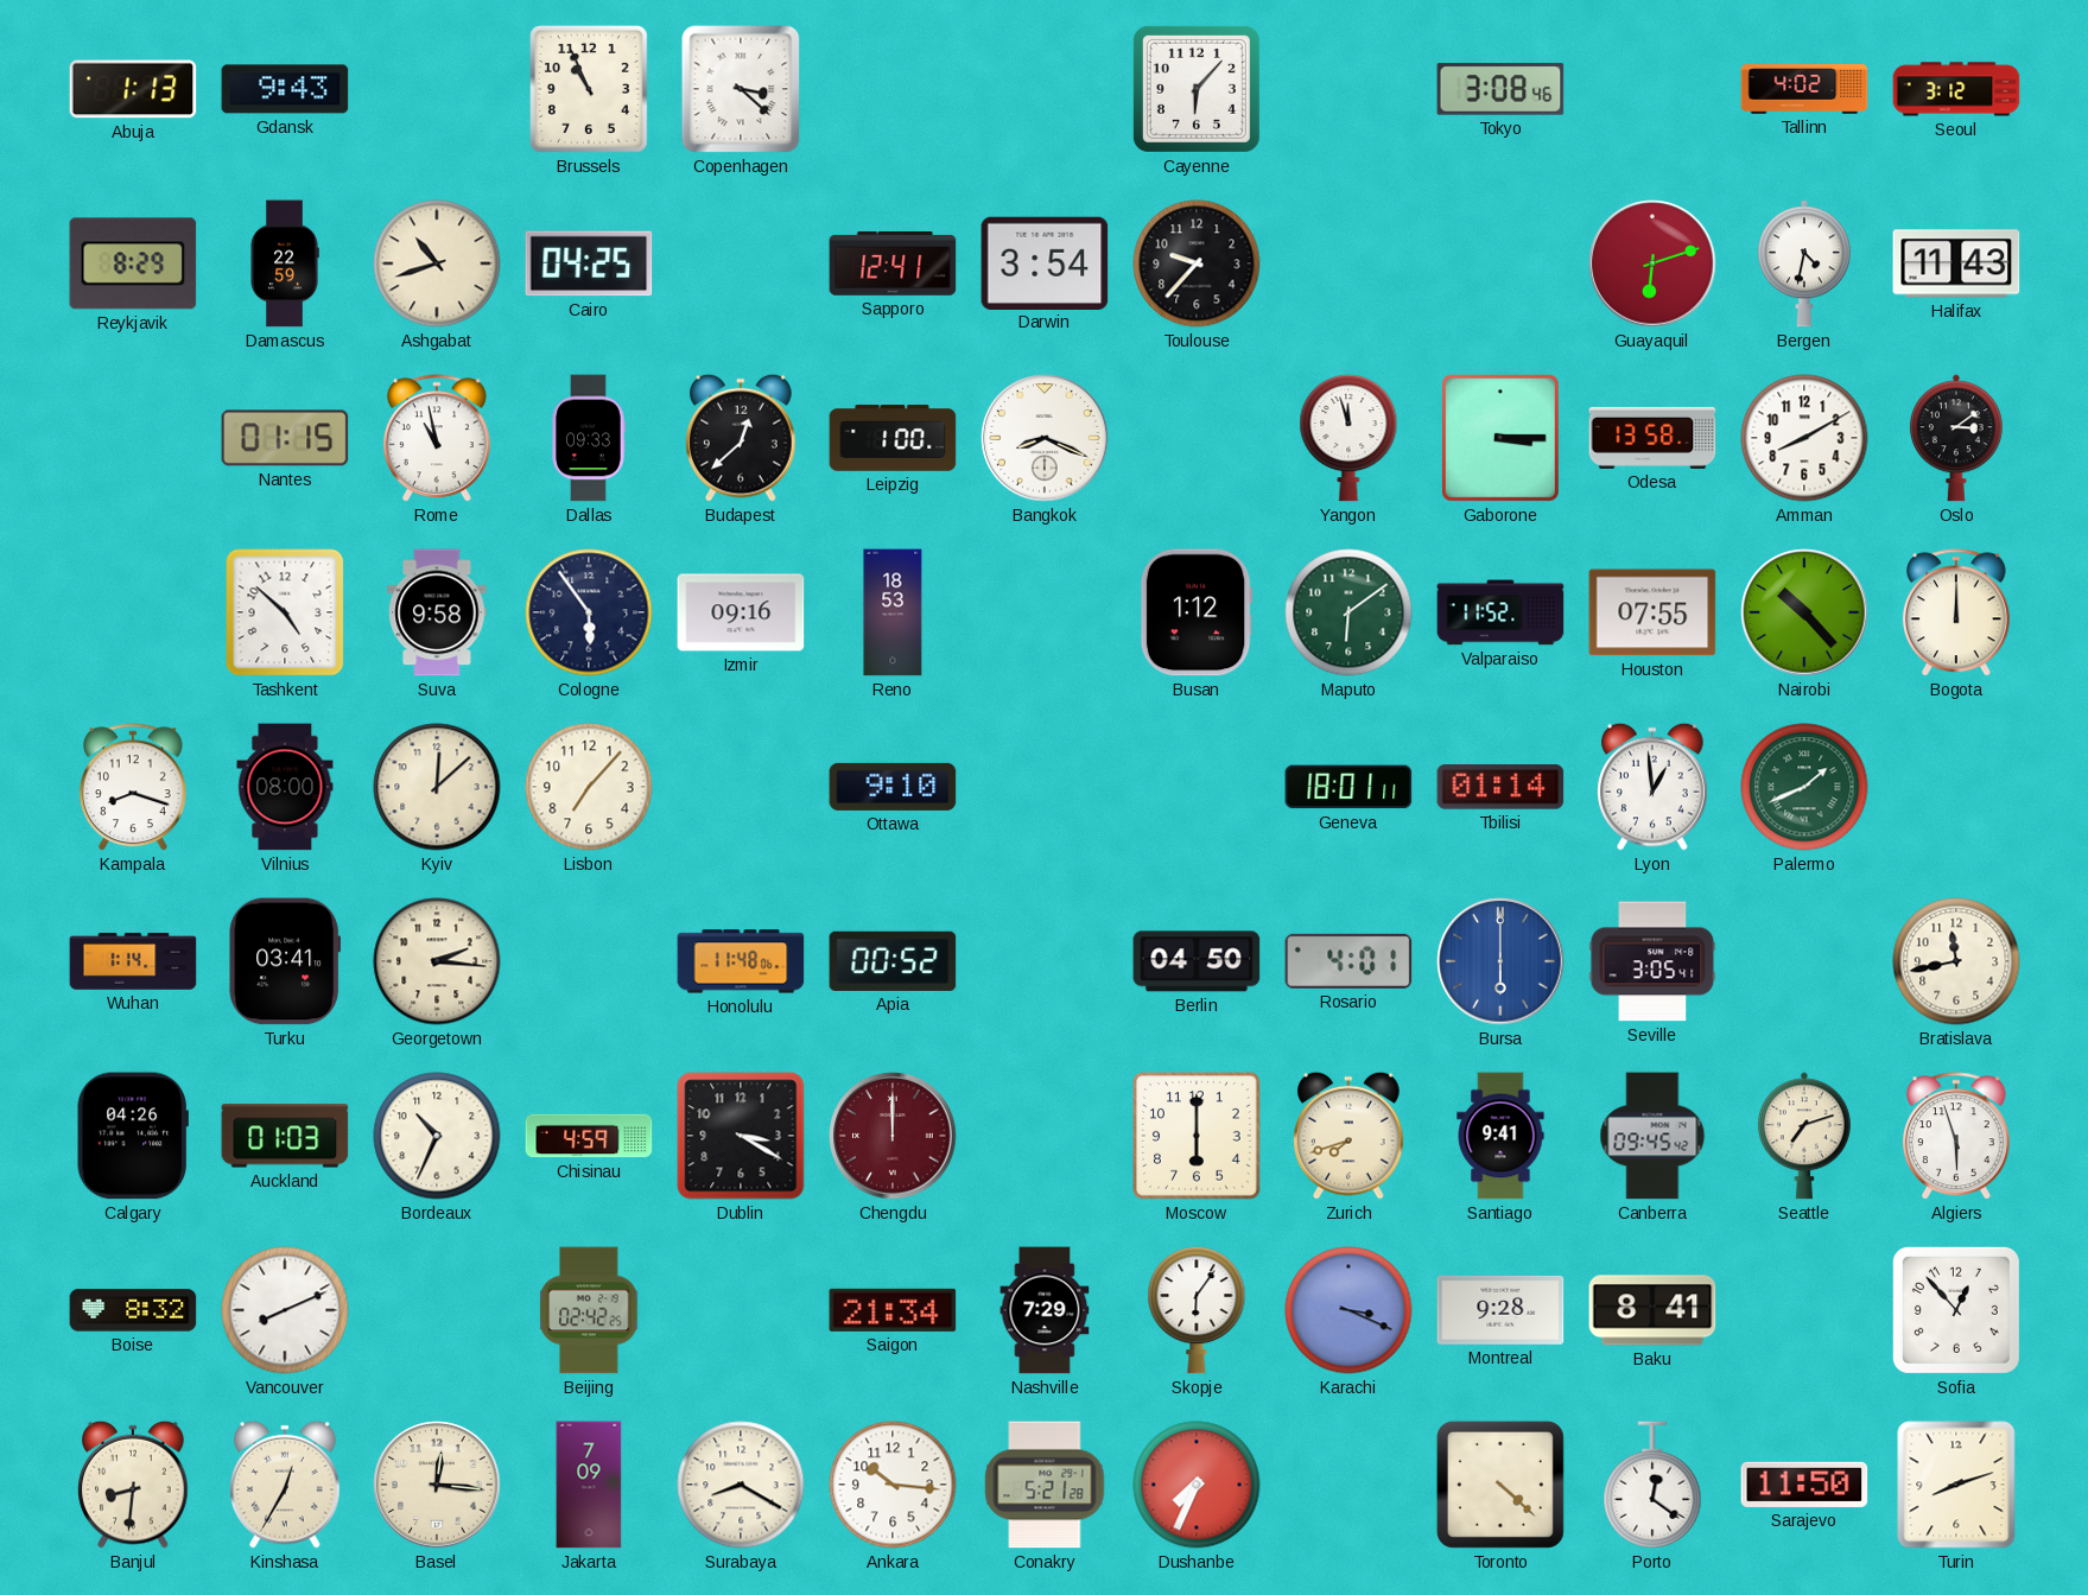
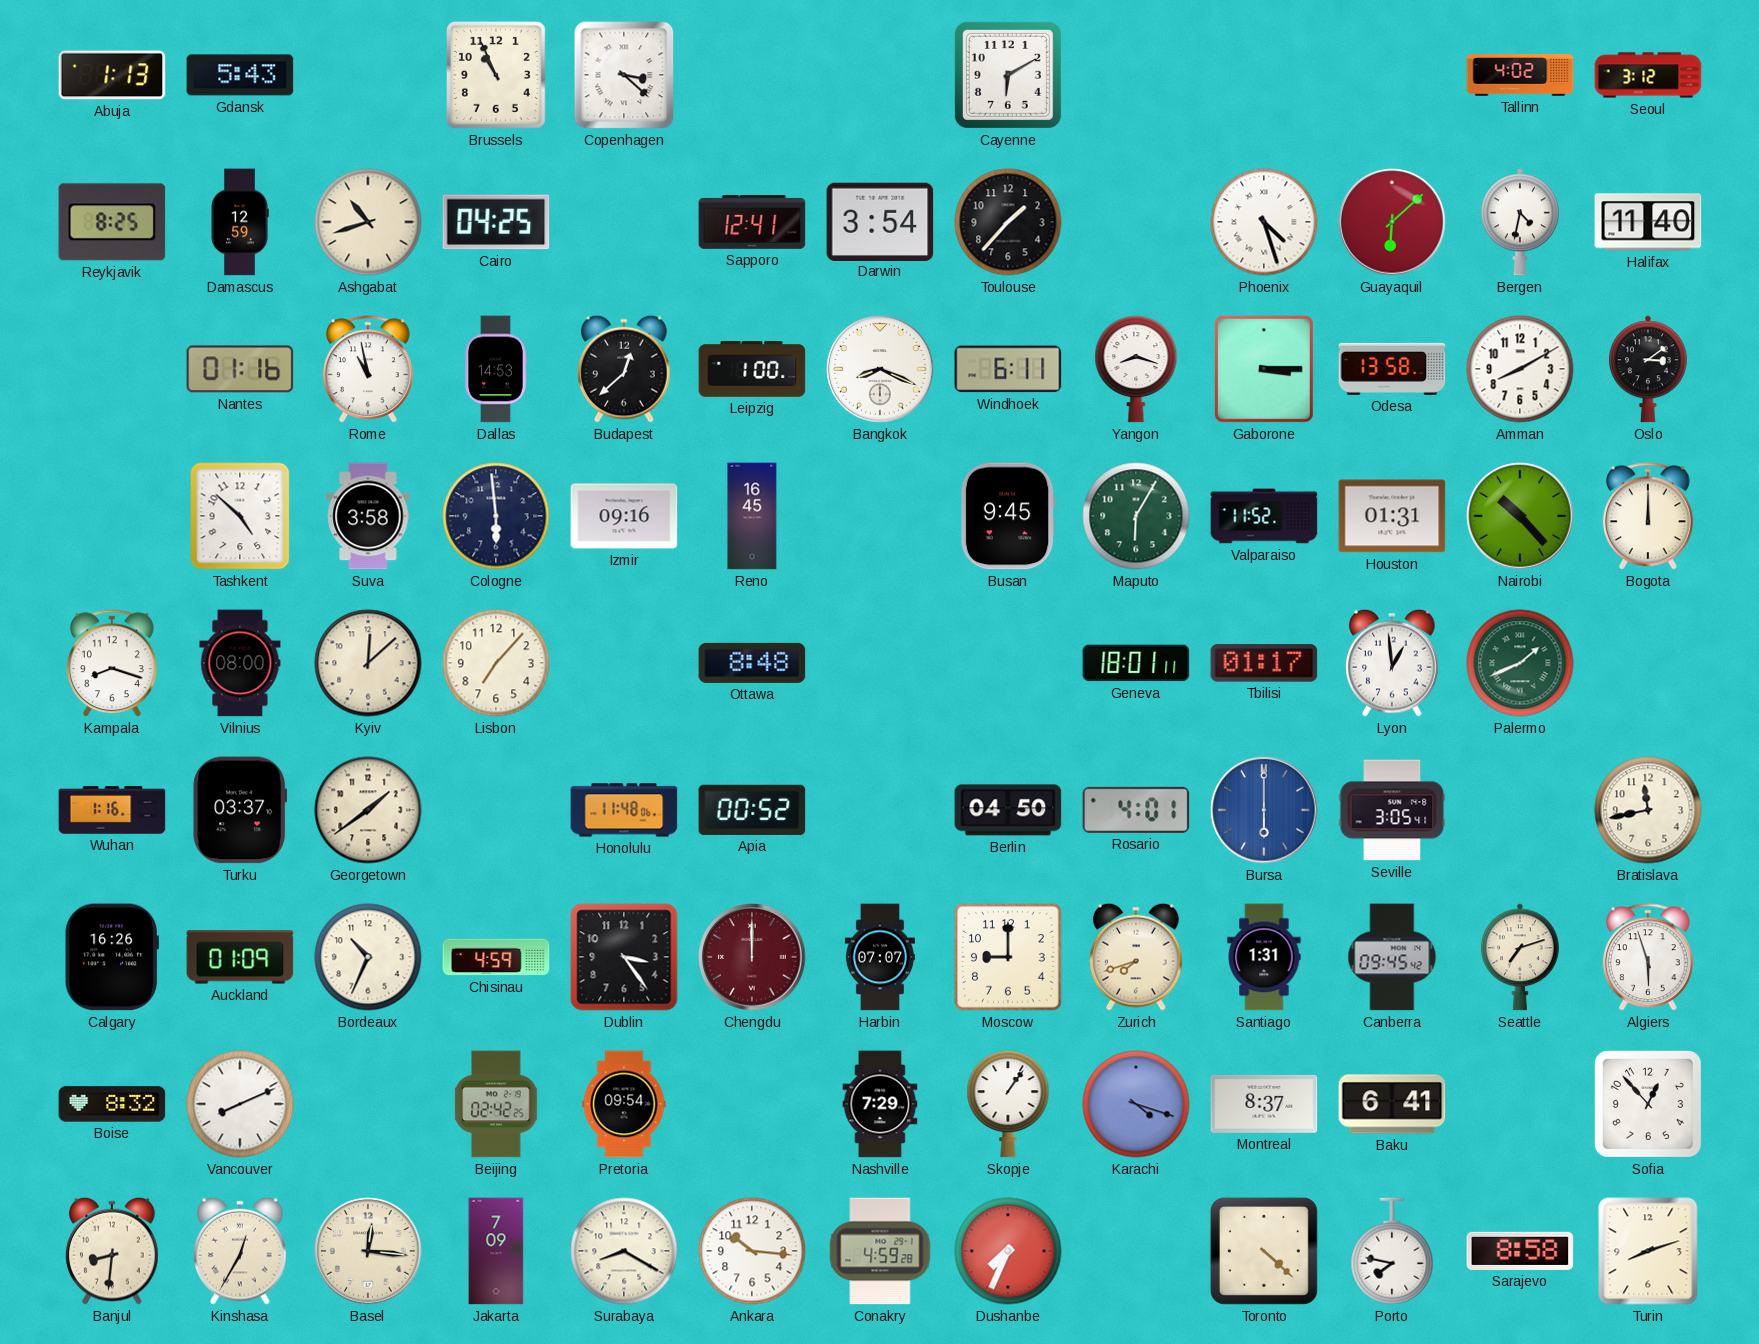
Gdansk: 9:43 -> 5:43
Cayenne: 6:07 -> 6:10
Tokyo: 3:08 -> none
Reykjavik: 8:29 -> 8:25
Damascus: 22:59 -> 12:59
Toulouse: 9:37 -> 1:37
Phoenix: none -> 4:27
Guayaquil: 6:12 -> 6:08
Halifax: 11:43 -> 11:40
Nantes: 01:15 -> 01:16
Dallas: 09:33 -> 14:53
Windhoek: none -> 6:11
Yangon: 11:57 -> 8:18
Suva: 9:58 -> 3:58
Cologne: 5:54 -> 5:59
Reno: 18:53 -> 16:45
Busan: 1:12 -> 9:45
Maputo: 6:09 -> 6:05
Houston: 07:55 -> 01:31
Ottawa: 9:10 -> 8:48
Tbilisi: 01:14 -> 01:17
Wuhan: 1:14 -> 1:16
Turku: 03:41 -> 03:37
Georgetown: 2:16 -> 1:39
Calgary: 04:26 -> 16:26
Auckland: 01:03 -> 01:09
Dublin: 3:20 -> 3:24
Harbin: none -> 07:07
Moscow: 6:00 -> 9:00
Santiago: 9:41 -> 1:31
Pretoria: none -> 09:54
Saigon: 21:34 -> none
Skopje: 6:06 -> 1:06
Karachi: 3:19 -> 4:18
Montreal: 9:28 -> 8:37
Baku: 8:41 -> 6:41
Conakry: 5:21 -> 4:59
Porto: 12:21 -> 7:47
Sarajevo: 11:50 -> 8:58
